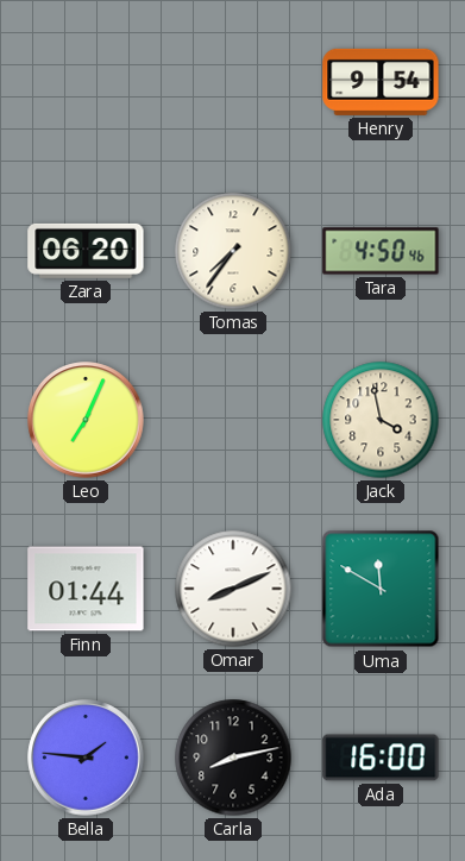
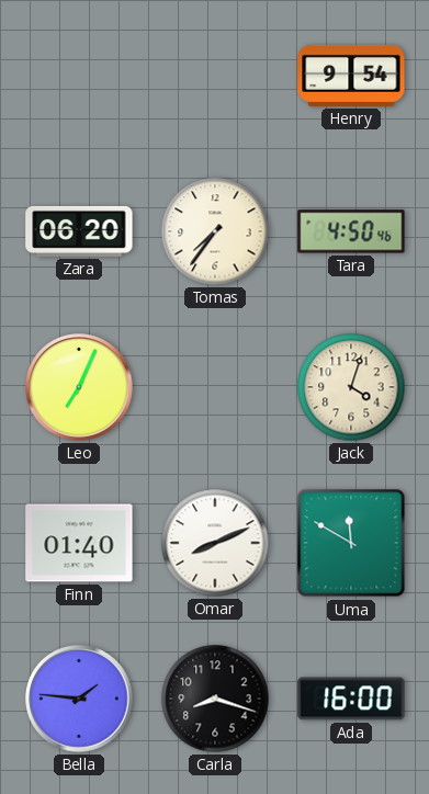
Jack: 3:58 -> 4:03
Finn: 01:44 -> 01:40
Carla: 8:13 -> 8:18
